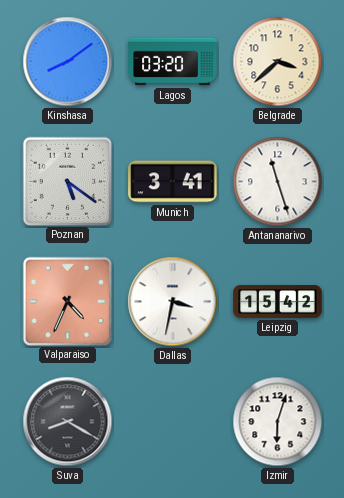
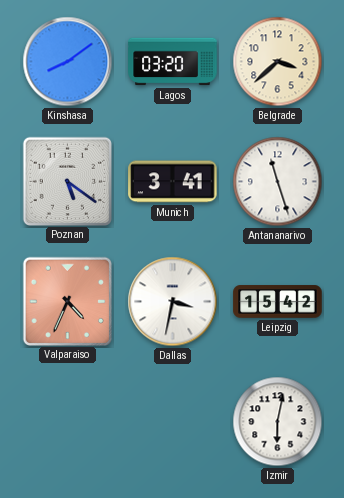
Suva: 8:20 -> none
Izmir: 6:03 -> 6:02
